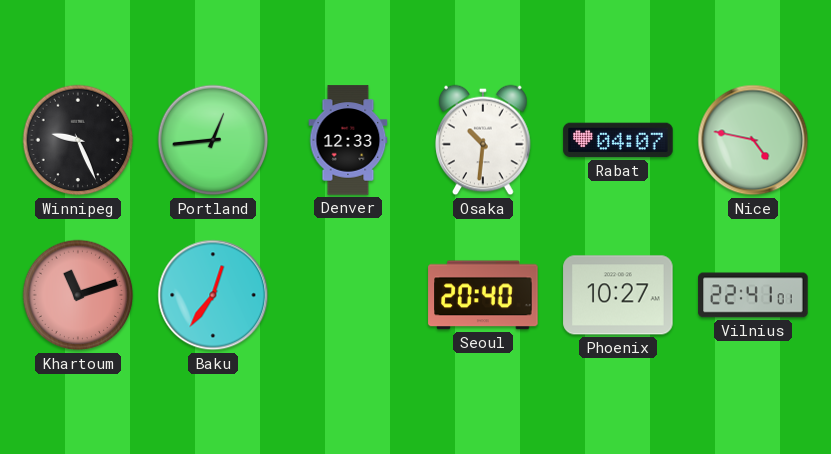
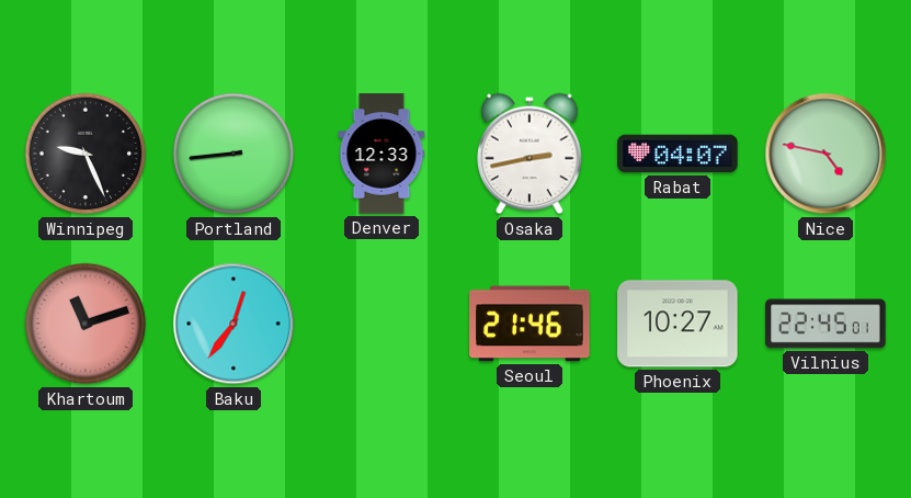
Portland: 12:44 -> 8:44
Osaka: 10:31 -> 2:43
Seoul: 20:40 -> 21:46
Vilnius: 22:41 -> 22:45
